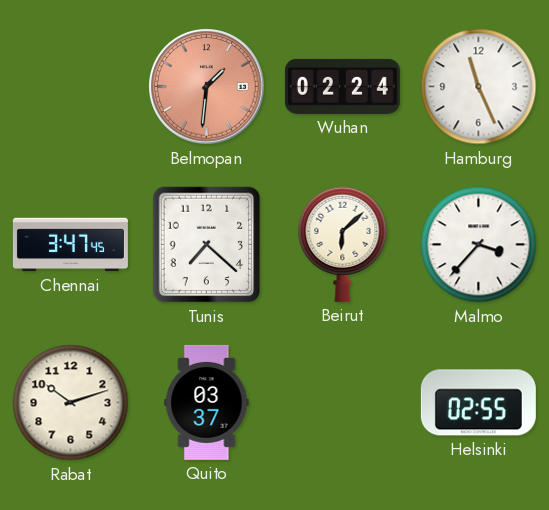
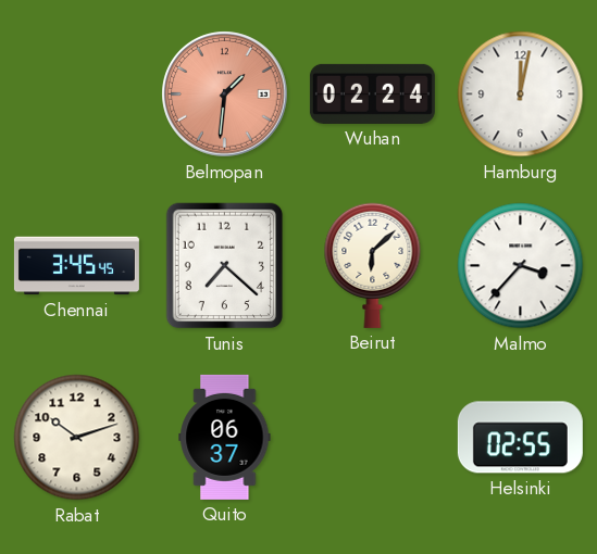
Hamburg: 11:26 -> 12:02
Chennai: 3:47 -> 3:45
Quito: 03:37 -> 06:37
